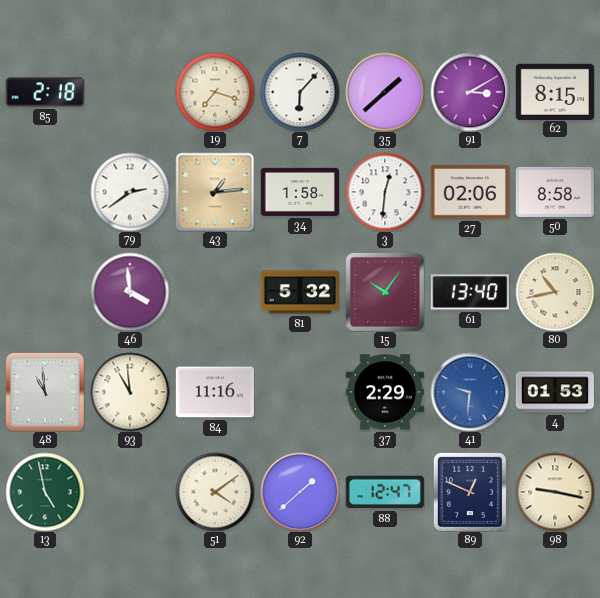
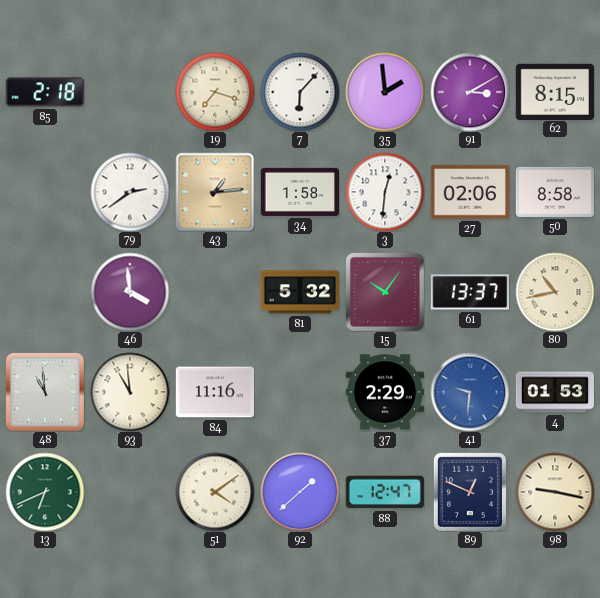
35: 1:38 -> 1:59
61: 13:40 -> 13:37
13: 4:58 -> 6:41
